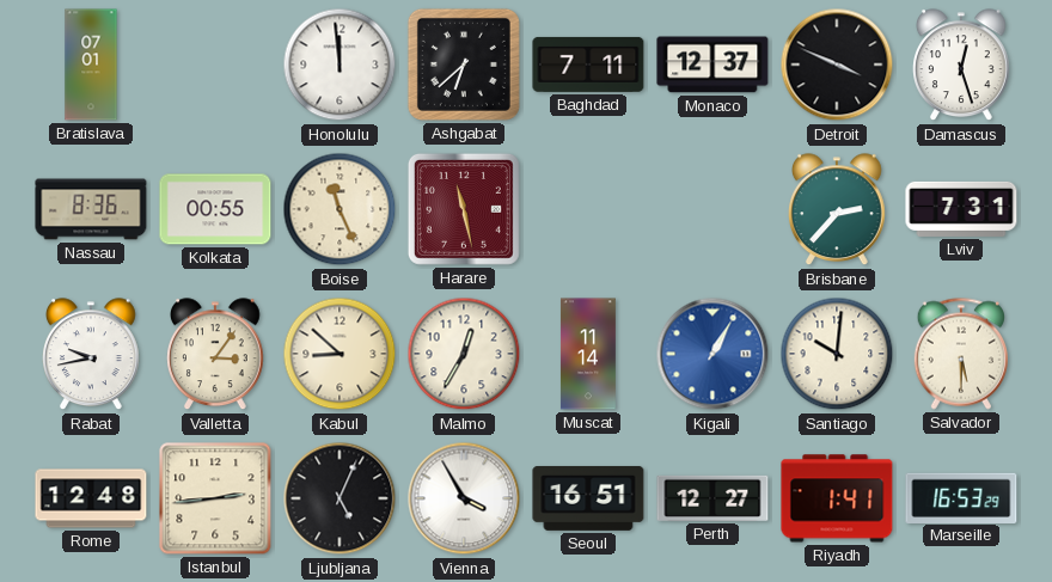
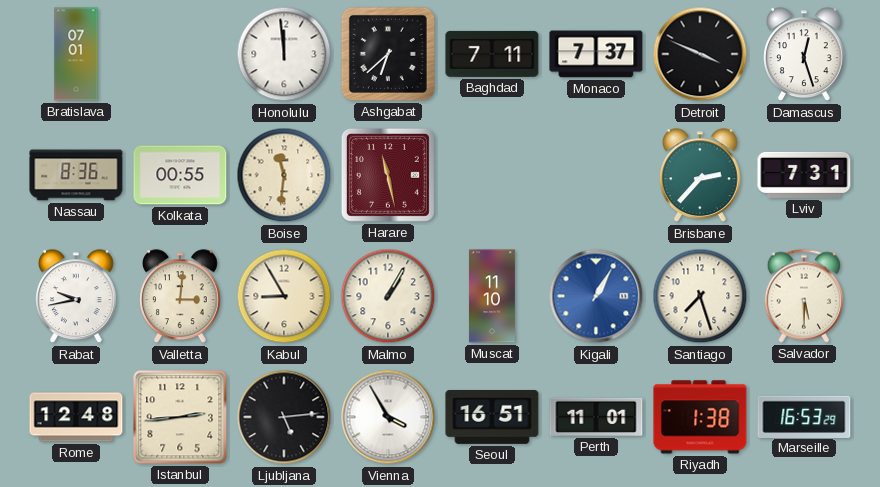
Monaco: 12:37 -> 7:37
Boise: 11:26 -> 11:31
Valletta: 3:06 -> 3:01
Kabul: 8:52 -> 8:55
Malmo: 12:35 -> 1:05
Muscat: 11:14 -> 11:10
Santiago: 10:01 -> 7:27
Ljubljana: 5:04 -> 5:14
Perth: 12:27 -> 11:01
Riyadh: 1:41 -> 1:38
